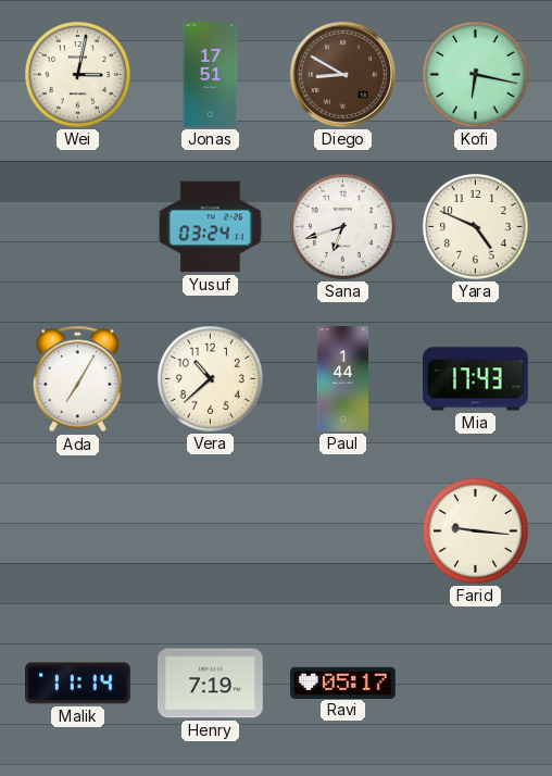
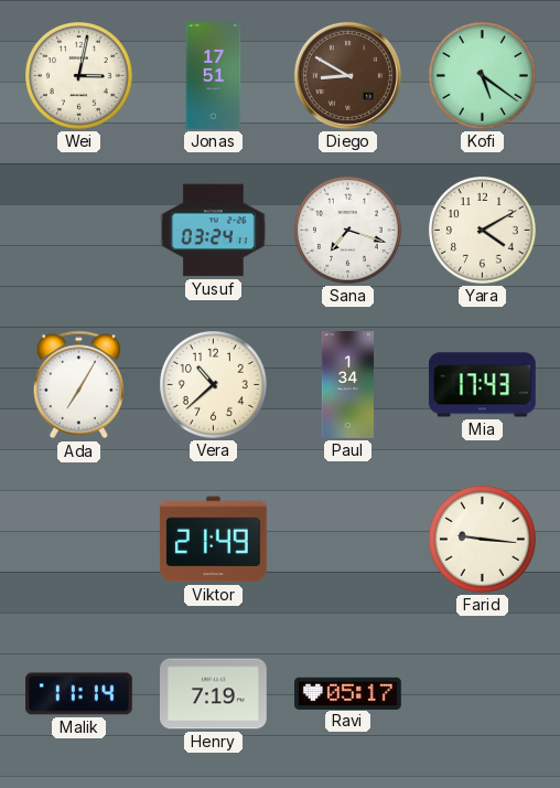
Kofi: 6:17 -> 5:21
Sana: 6:42 -> 7:18
Yara: 4:49 -> 4:10
Paul: 1:44 -> 1:34
Viktor: none -> 21:49
